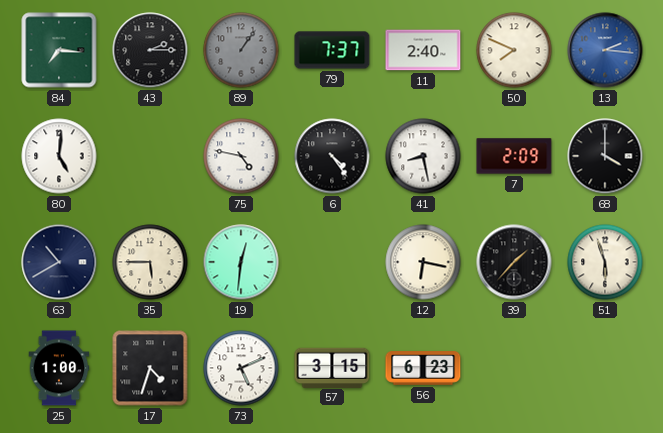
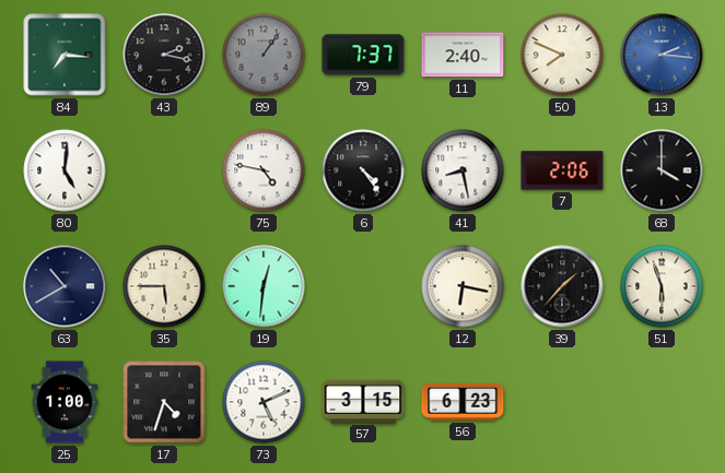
43: 2:15 -> 2:17
7: 2:09 -> 2:06
